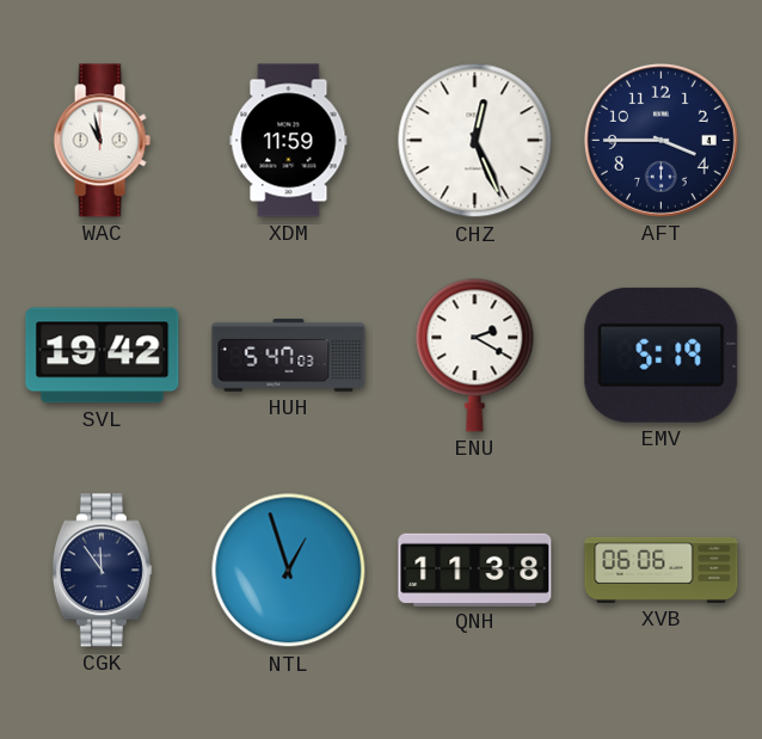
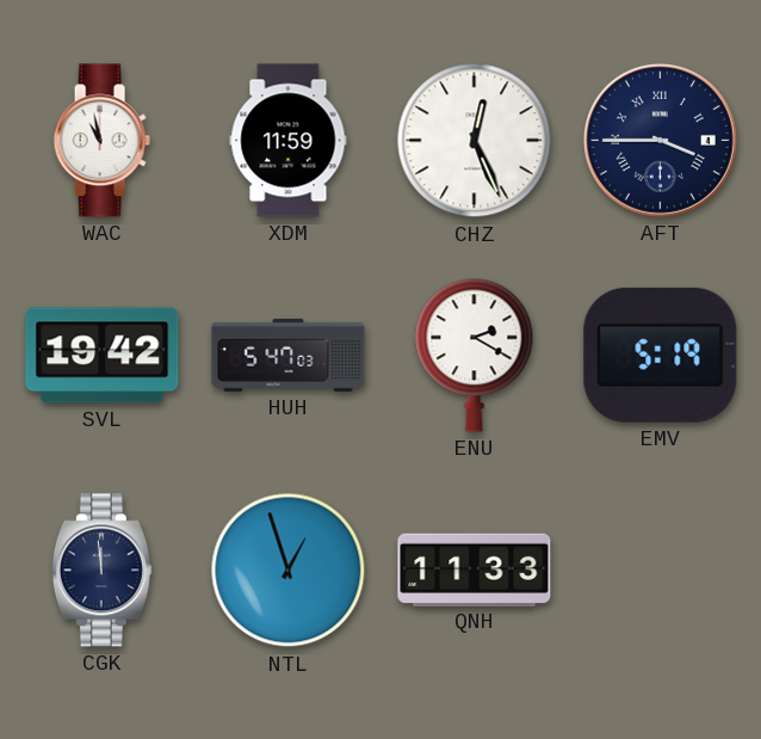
AFT numerals: Arabic -> Roman
CGK: 11:54 -> 11:59
QNH: 11:38 -> 11:33
XVB: 06:06 -> none
